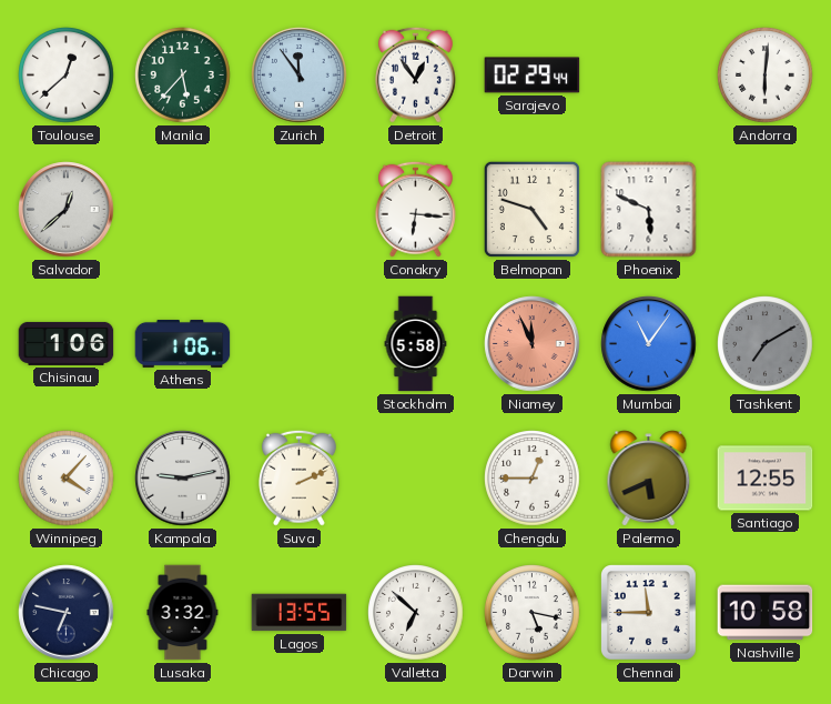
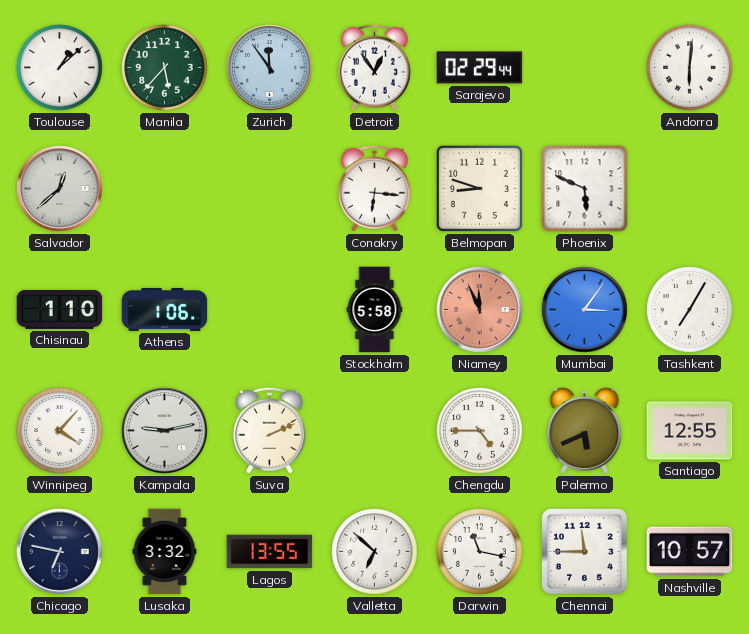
Toulouse: 12:38 -> 1:08
Belmopan: 4:48 -> 8:48
Chisinau: 1:06 -> 1:10
Mumbai: 11:06 -> 3:06
Tashkent: 7:10 -> 7:05
Tashkent dial: grey -> white
Chengdu: 12:45 -> 4:45
Darwin: 5:17 -> 11:17
Nashville: 10:58 -> 10:57
